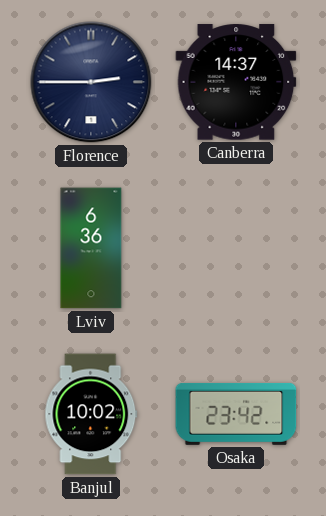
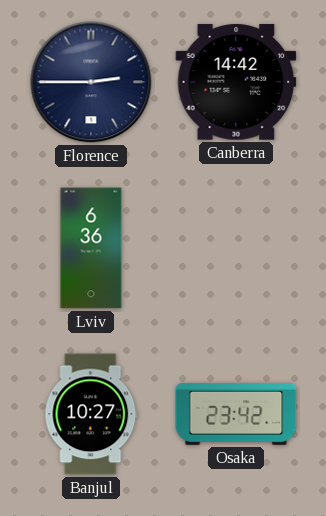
Canberra: 14:37 -> 14:42
Banjul: 10:02 -> 10:27
